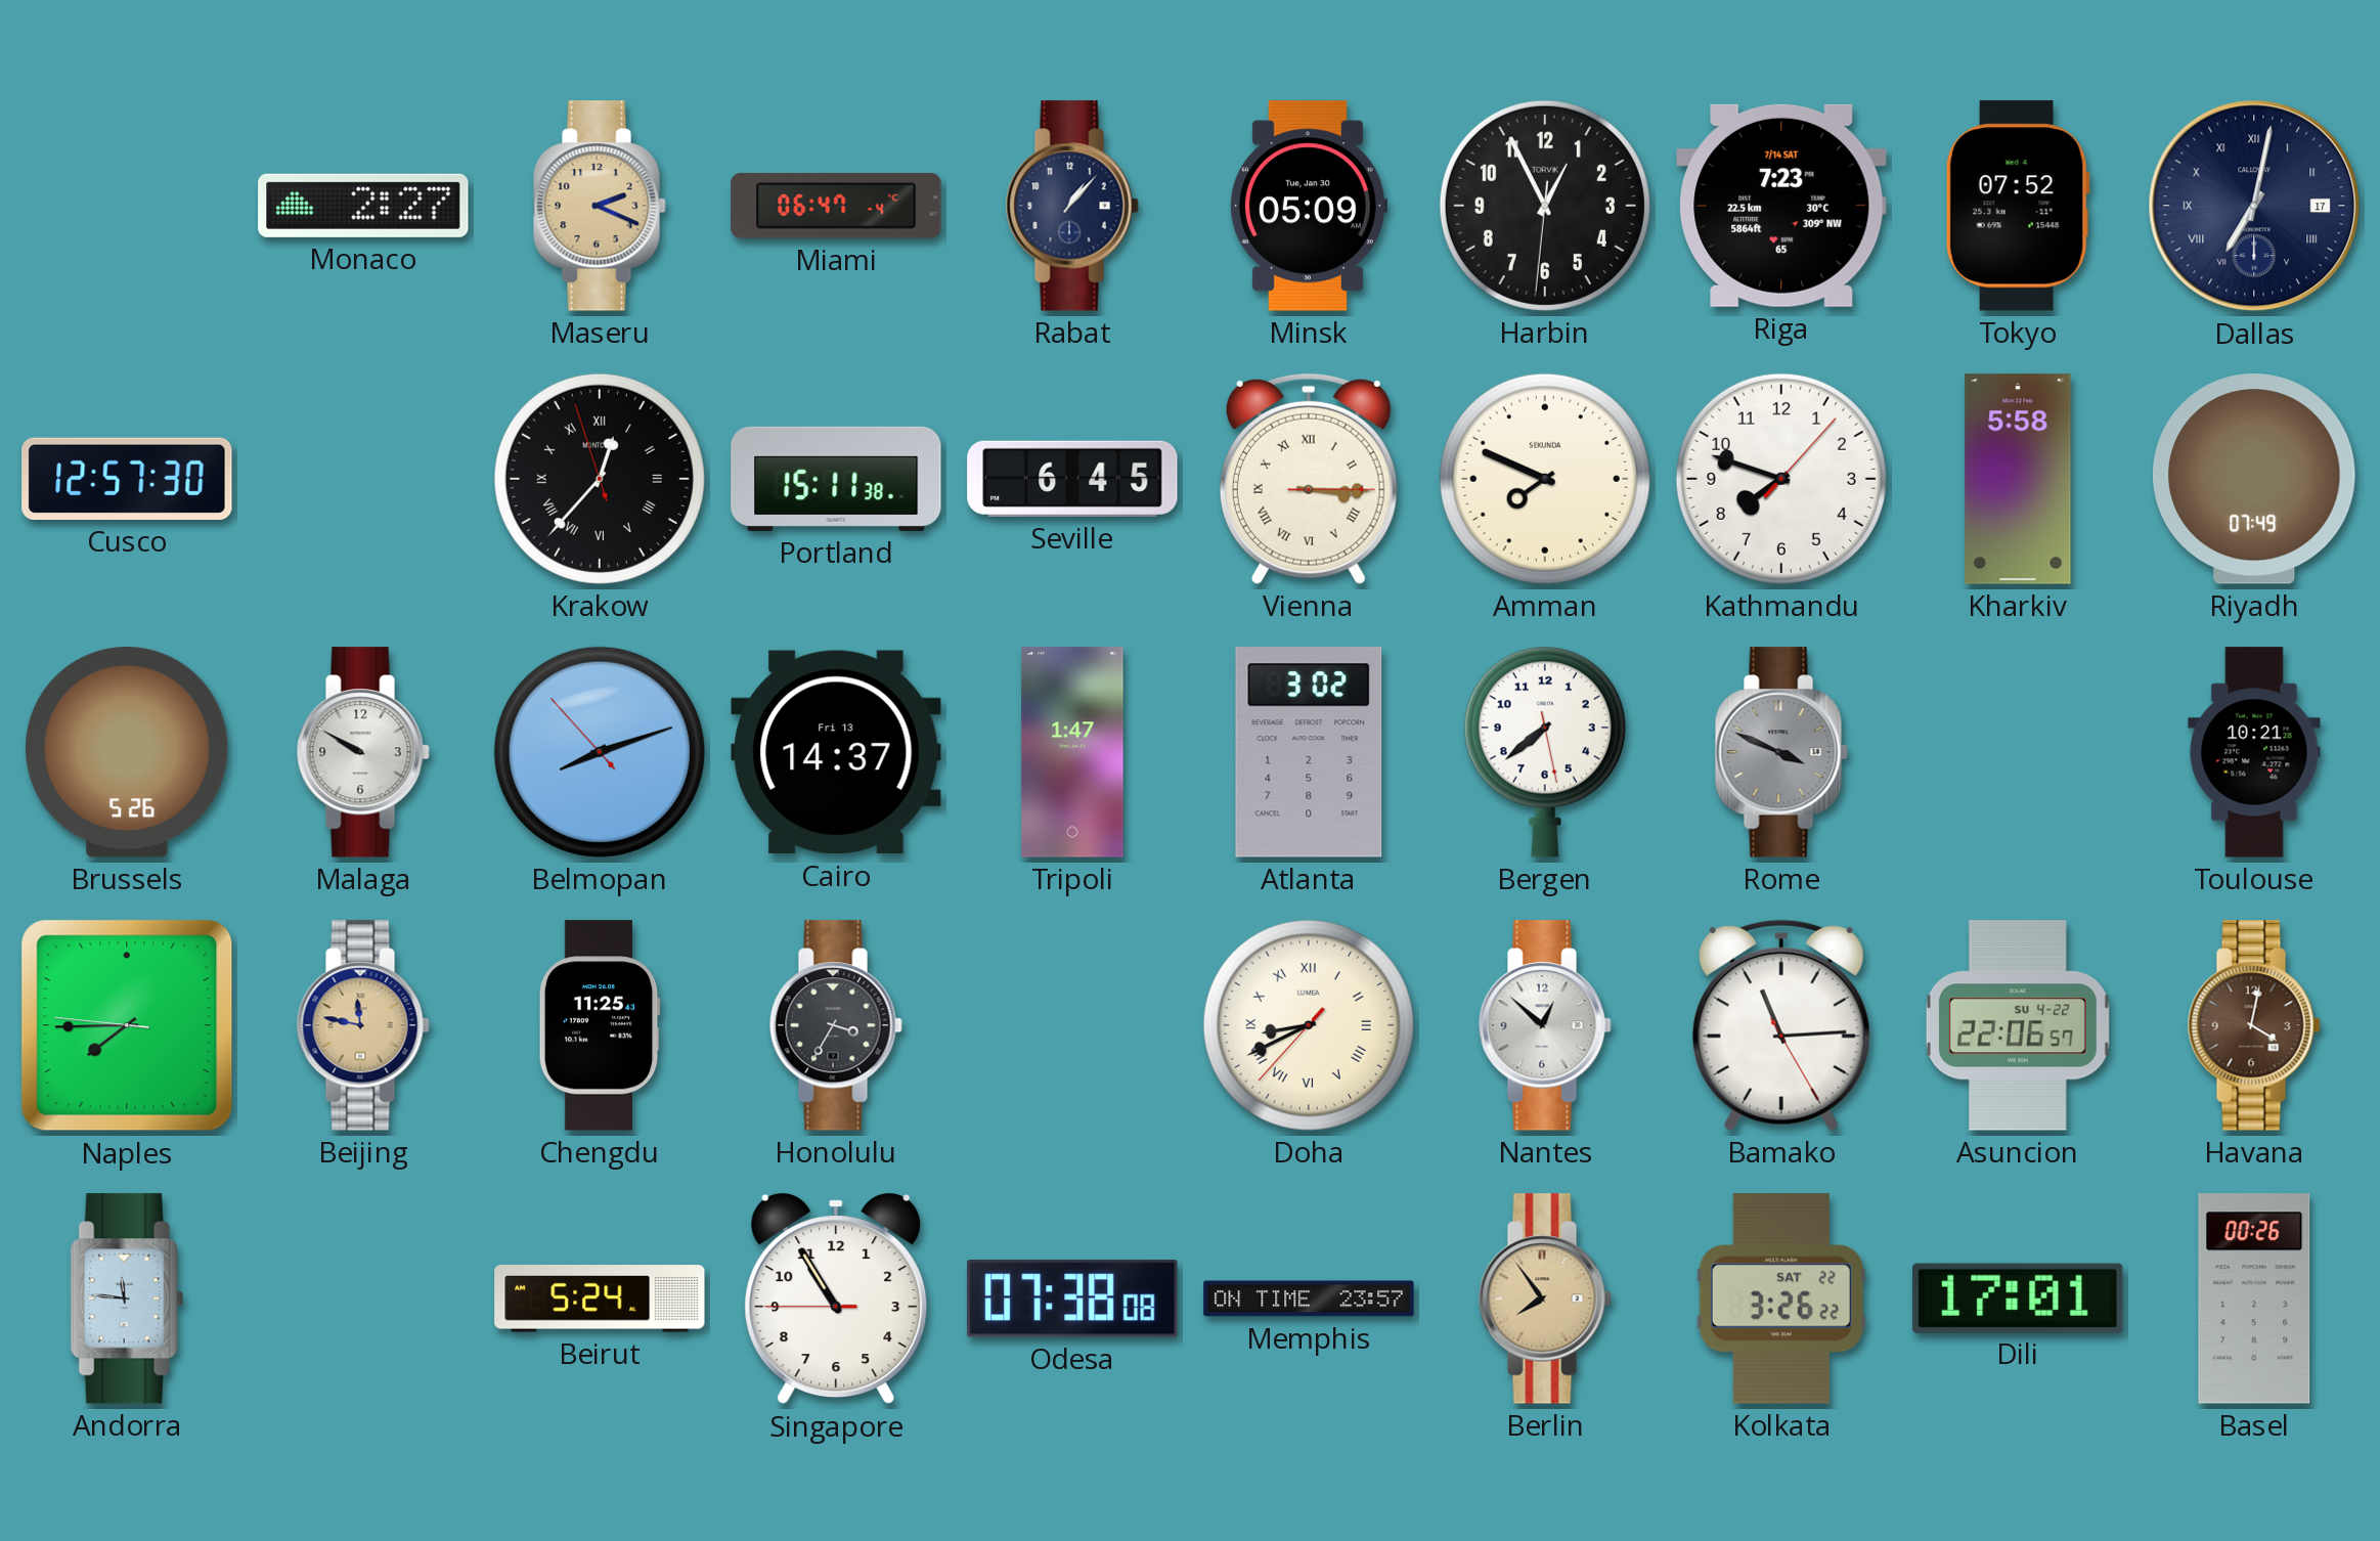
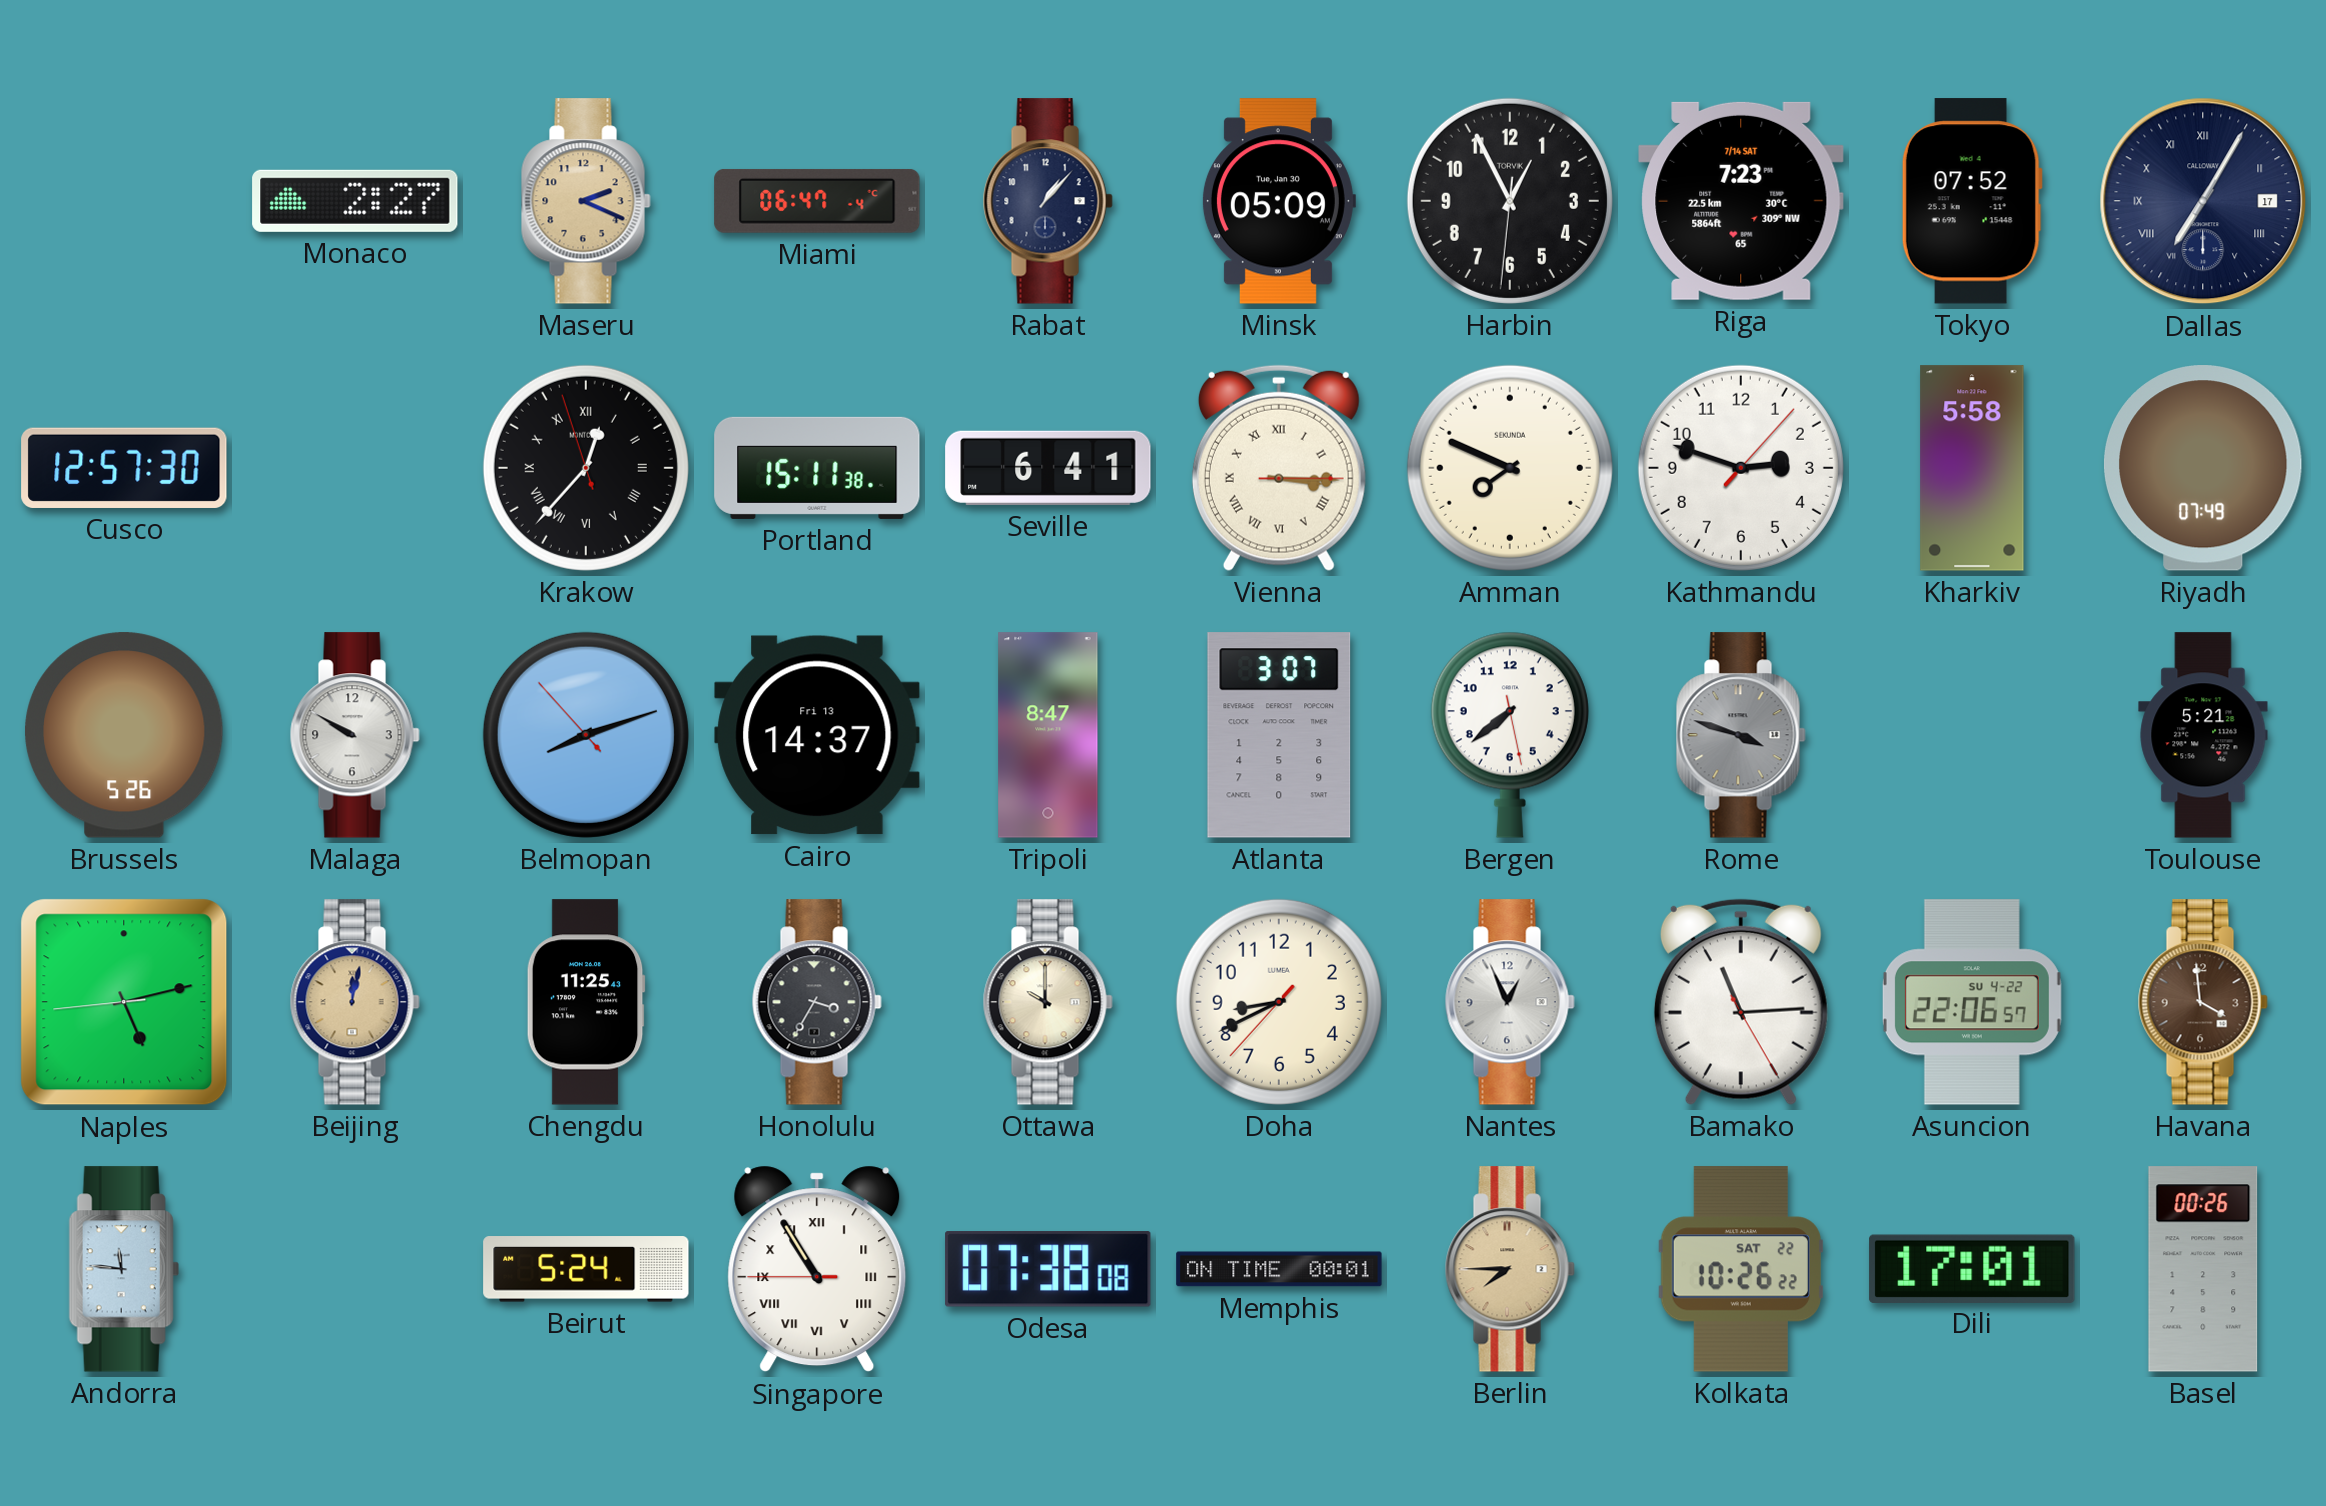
Dallas: 7:02 -> 7:05
Seville: 6:45 -> 6:41
Kathmandu: 7:48 -> 2:48
Tripoli: 1:47 -> 8:47
Atlanta: 3:02 -> 3:07
Rome: 3:49 -> 3:48
Toulouse: 10:21 -> 5:21
Naples: 7:44 -> 5:12
Beijing: 11:47 -> 12:02
Ottawa: none -> 10:00
Doha numerals: Roman -> Arabic
Nantes: 12:52 -> 12:56
Havana: 4:02 -> 3:59
Singapore numerals: Arabic -> Roman
Memphis: 23:57 -> 00:01
Berlin: 7:54 -> 7:45
Kolkata: 3:26 -> 10:26
